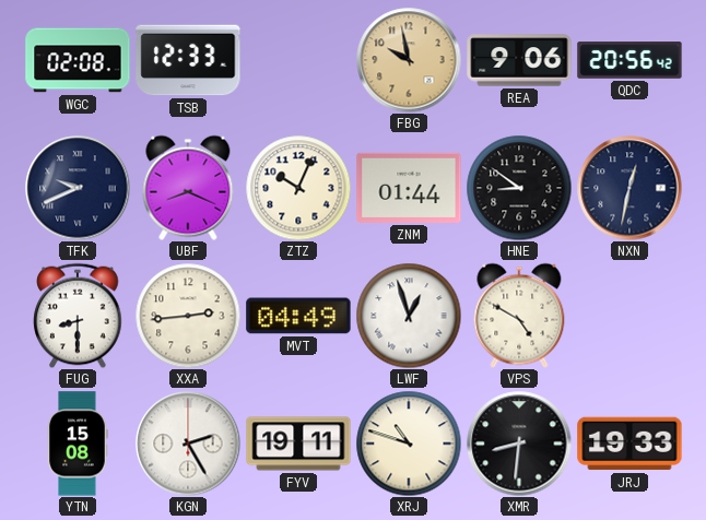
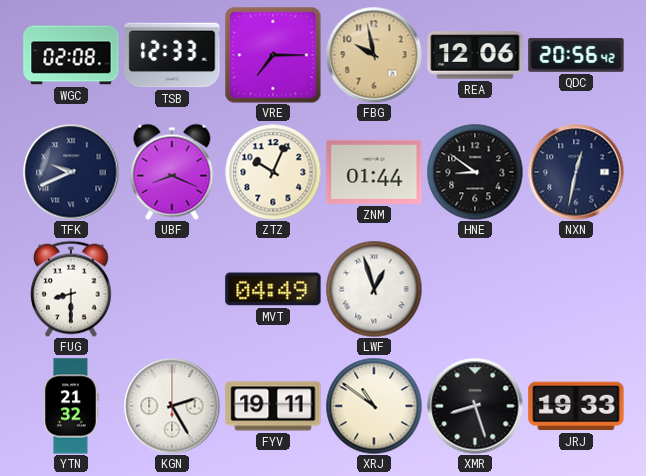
VRE: none -> 7:15
REA: 9:06 -> 12:06
XXA: 2:44 -> none
VPS: 4:50 -> none
YTN: 15:08 -> 21:32
XRJ: 10:48 -> 10:51
XMR: 8:31 -> 8:27
